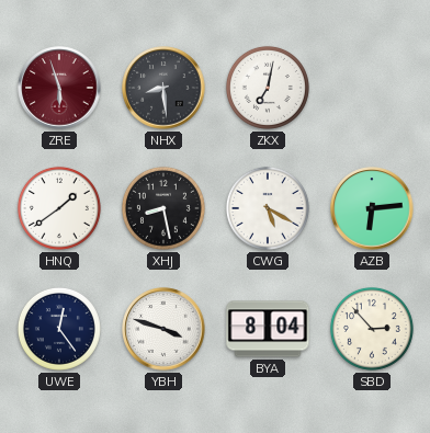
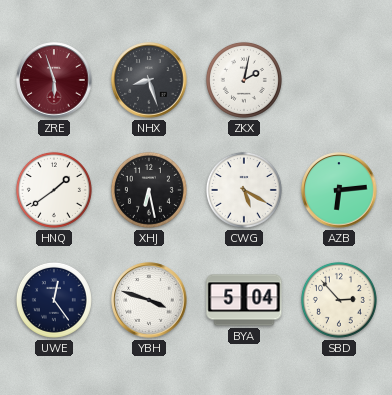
NHX: 8:29 -> 8:27
ZKX: 7:02 -> 2:02
XHJ: 8:28 -> 6:28
BYA: 8:04 -> 5:04
